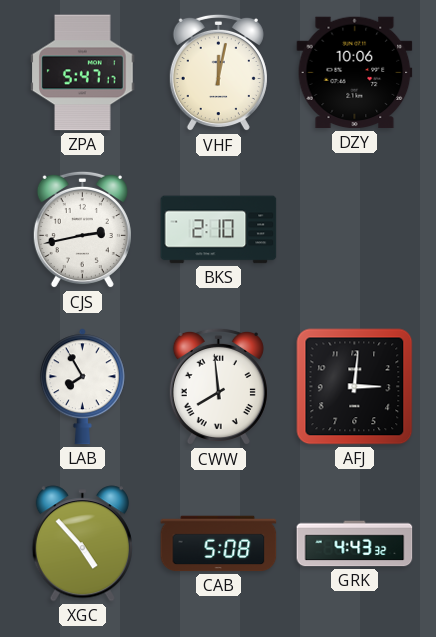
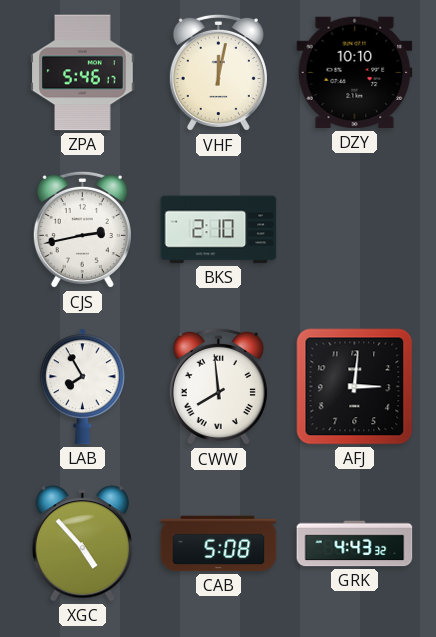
ZPA: 5:47 -> 5:46
DZY: 10:06 -> 10:10
